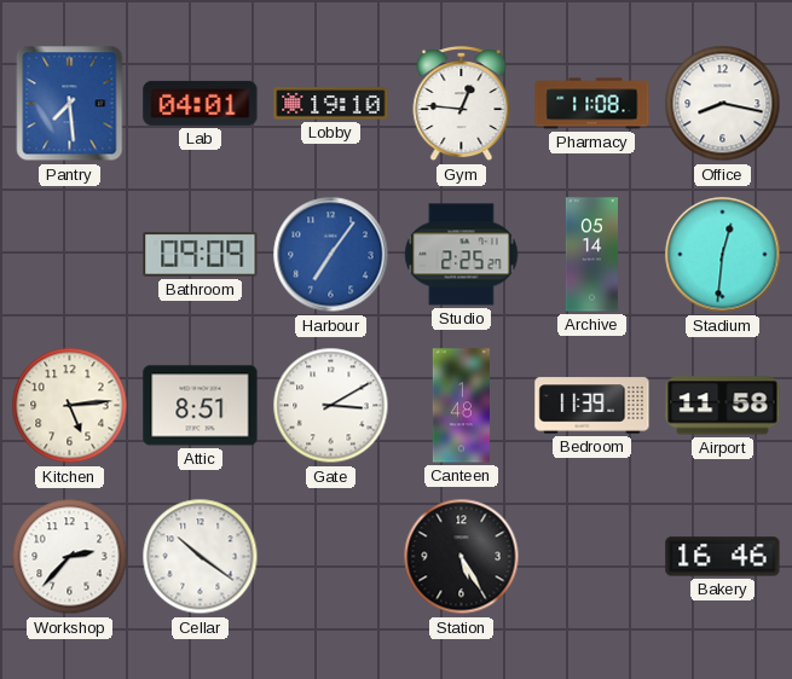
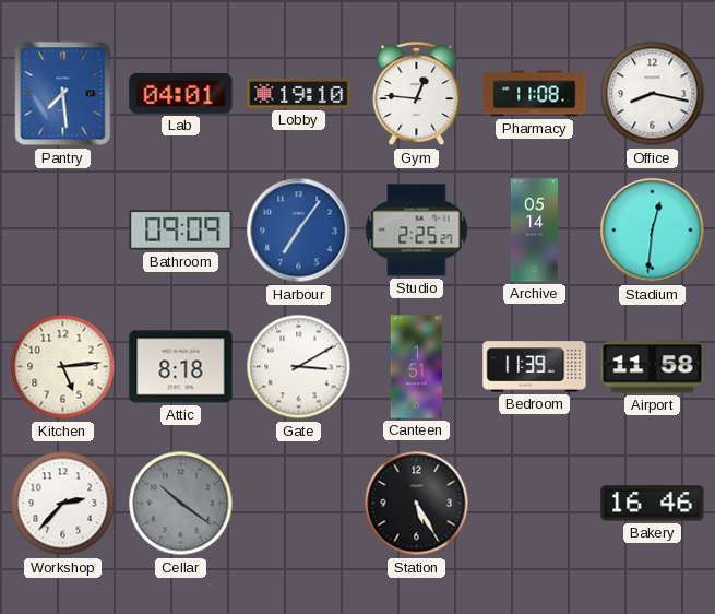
Attic: 8:51 -> 8:18
Canteen: 1:48 -> 1:51
Cellar dial: white -> grey
